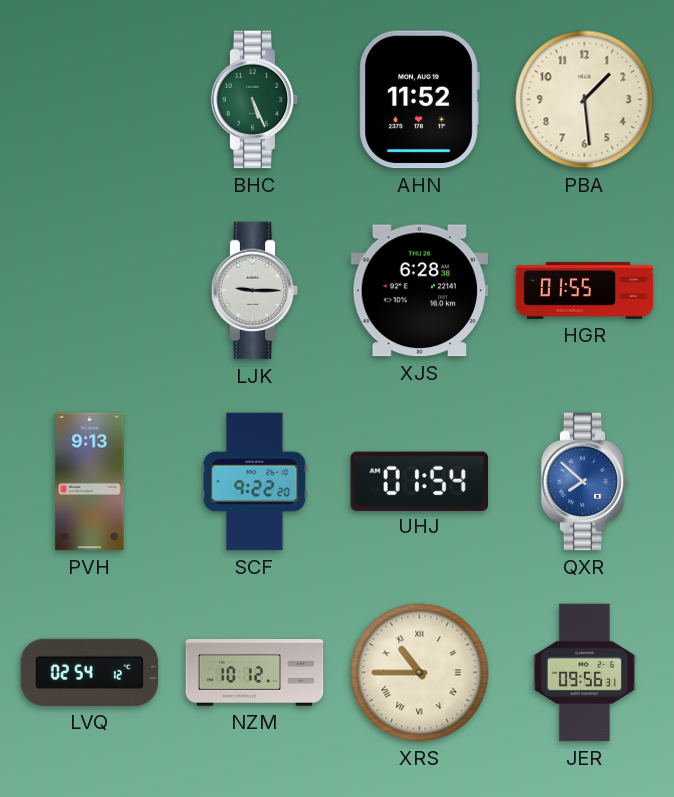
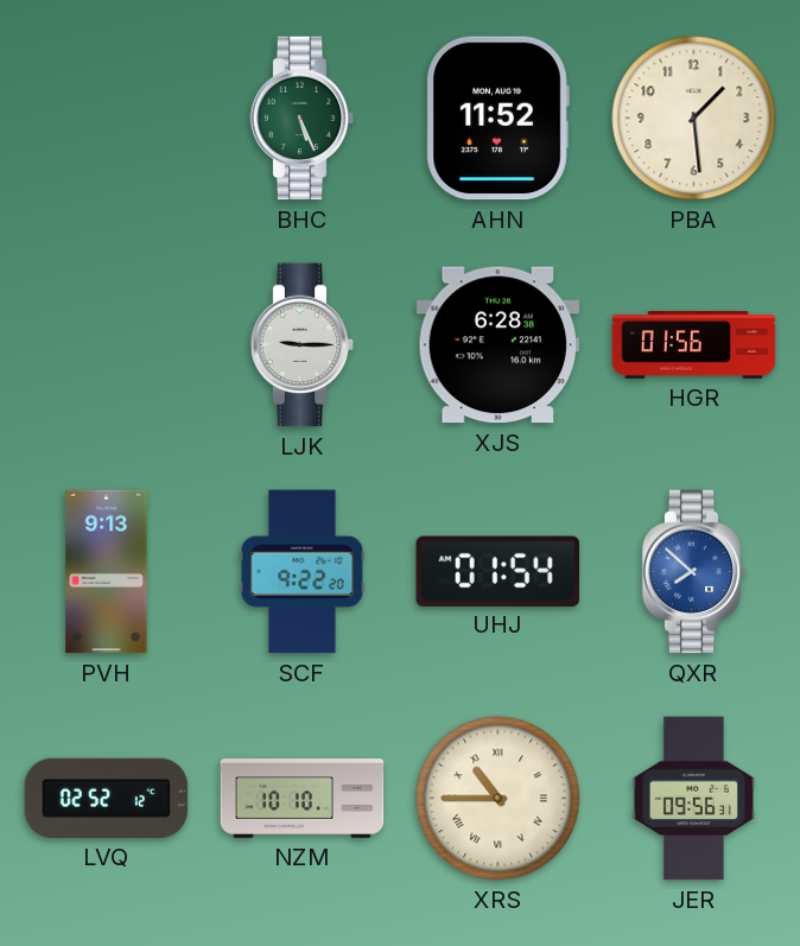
HGR: 01:55 -> 01:56
LVQ: 02:54 -> 02:52
NZM: 10:12 -> 10:10
